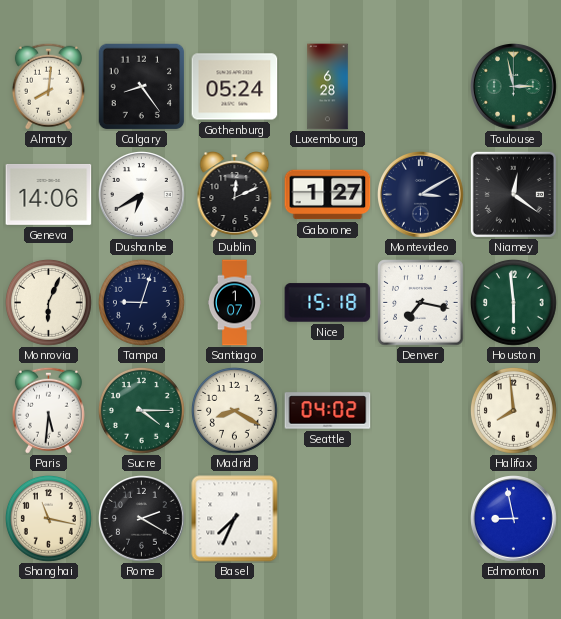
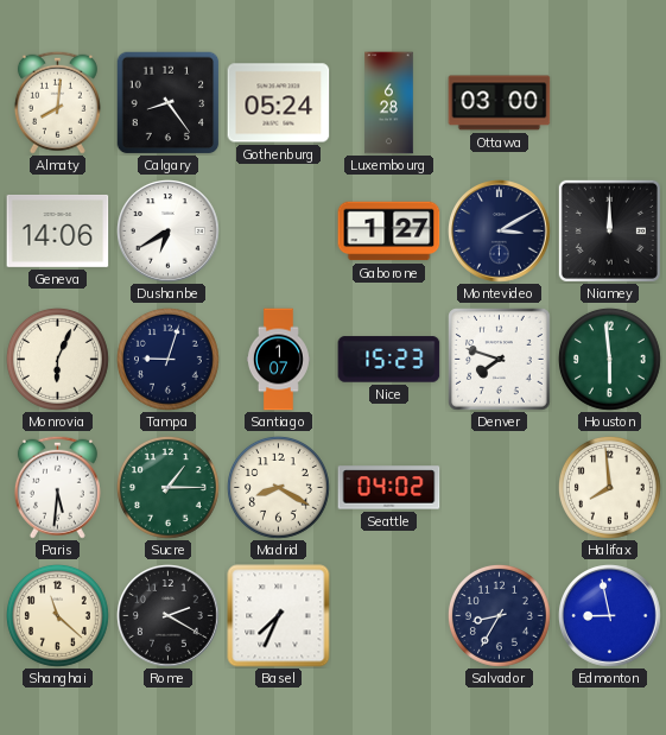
Ottawa: none -> 03:00
Toulouse: 2:58 -> none
Dublin: 12:11 -> none
Niamey: 12:21 -> 12:00
Nice: 15:18 -> 15:23
Denver: 7:17 -> 7:48
Sucre: 4:15 -> 1:15
Shanghai: 11:17 -> 11:22
Salvador: none -> 8:35
